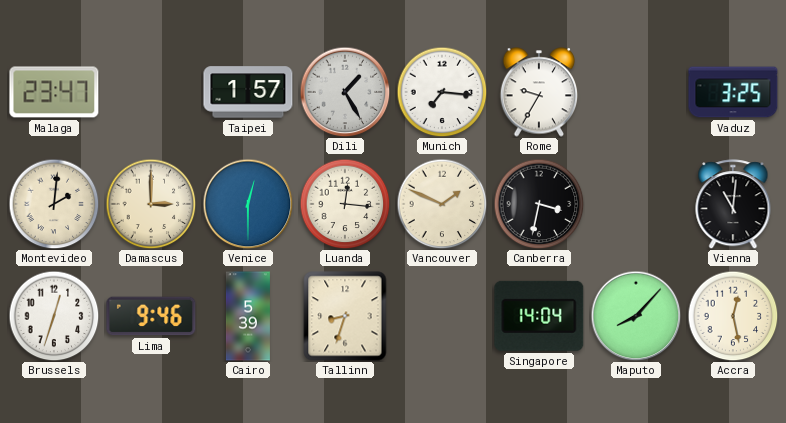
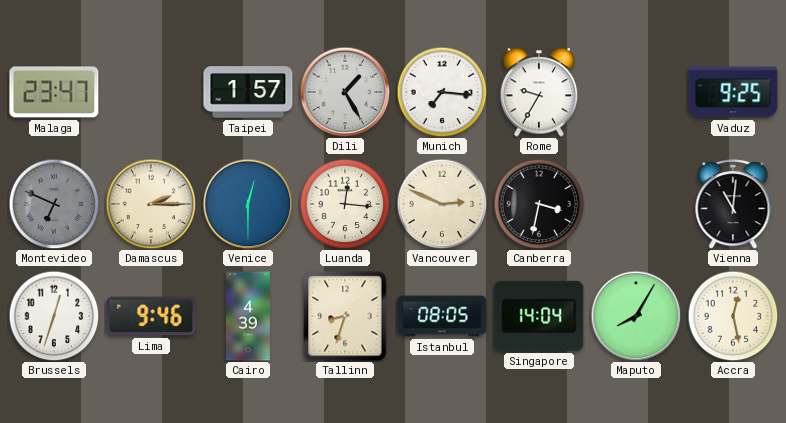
Vaduz: 3:25 -> 9:25
Montevideo: 2:01 -> 6:49
Montevideo dial: cream -> grey
Damascus: 3:00 -> 2:15
Vancouver: 1:49 -> 2:49
Cairo: 5:39 -> 4:39
Istanbul: none -> 08:05
Maputo: 8:07 -> 8:05
